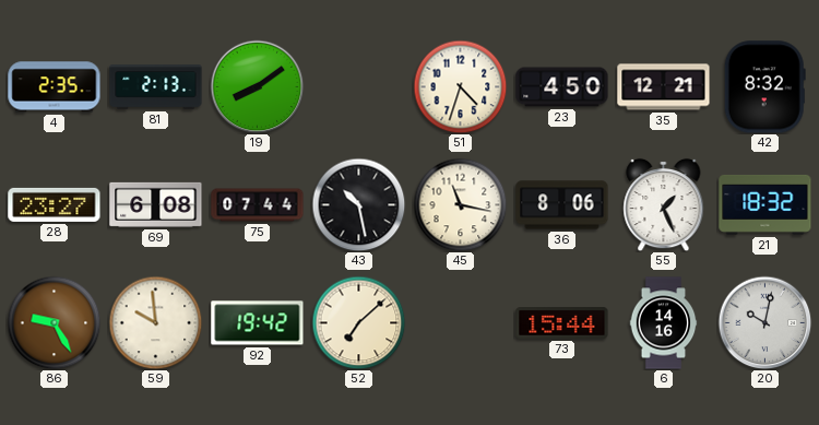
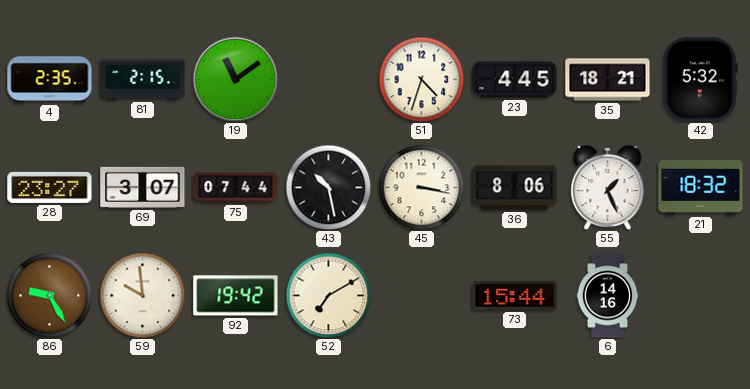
81: 2:13 -> 2:15
19: 8:09 -> 11:09
23: 4:50 -> 4:45
35: 12:21 -> 18:21
42: 8:32 -> 5:32
69: 6:08 -> 3:07
45: 11:17 -> 3:17
52: 7:08 -> 7:10
20: 10:02 -> none
